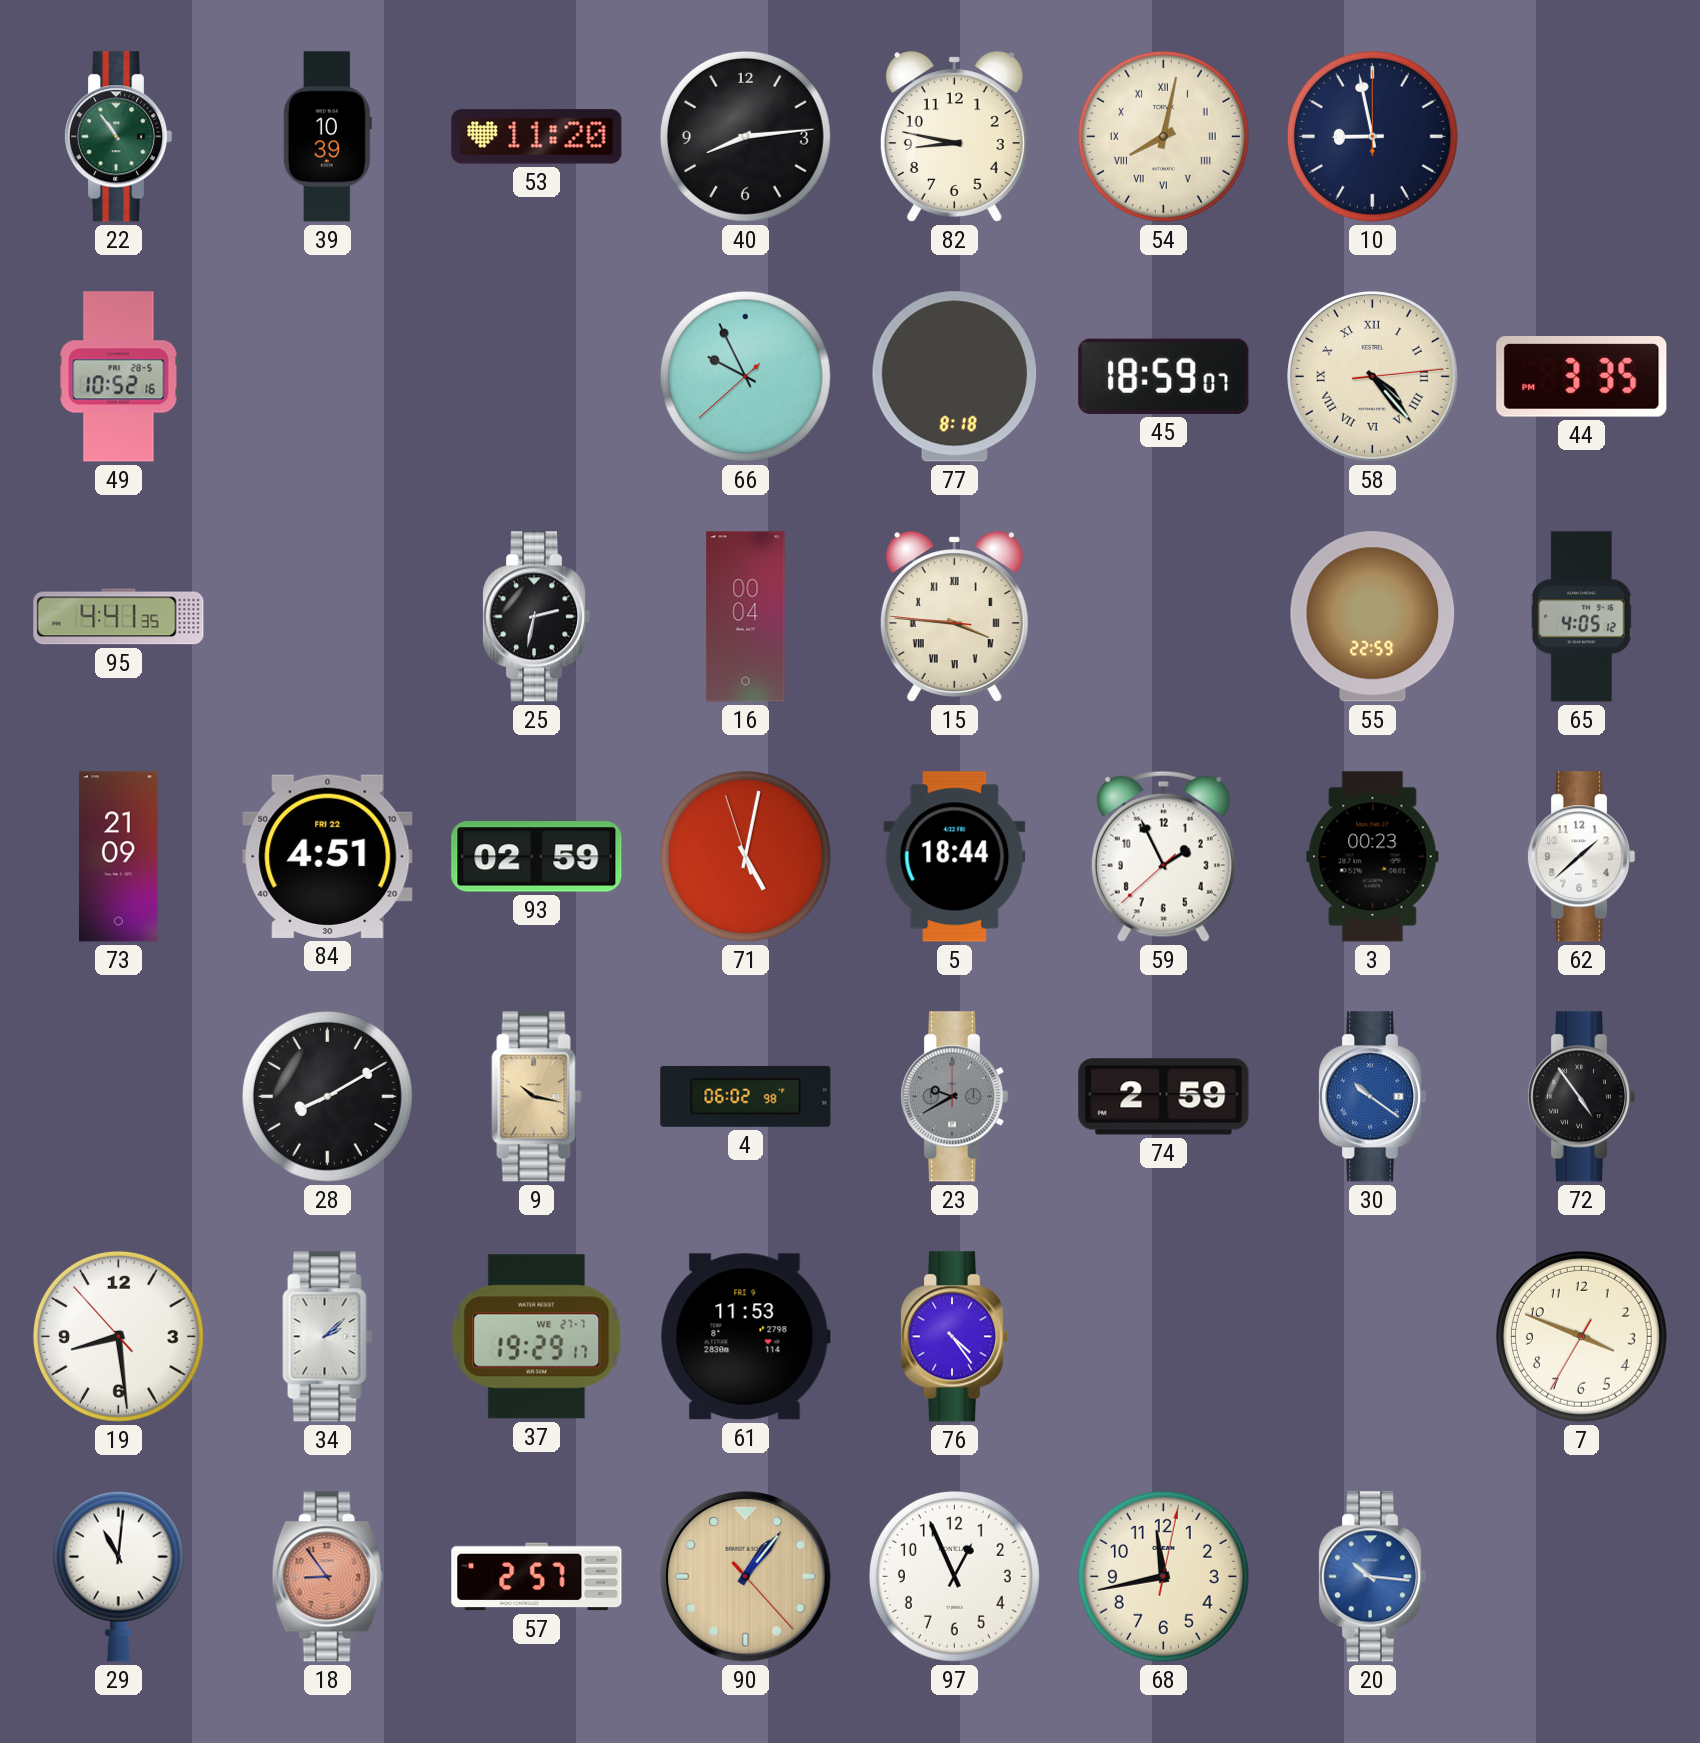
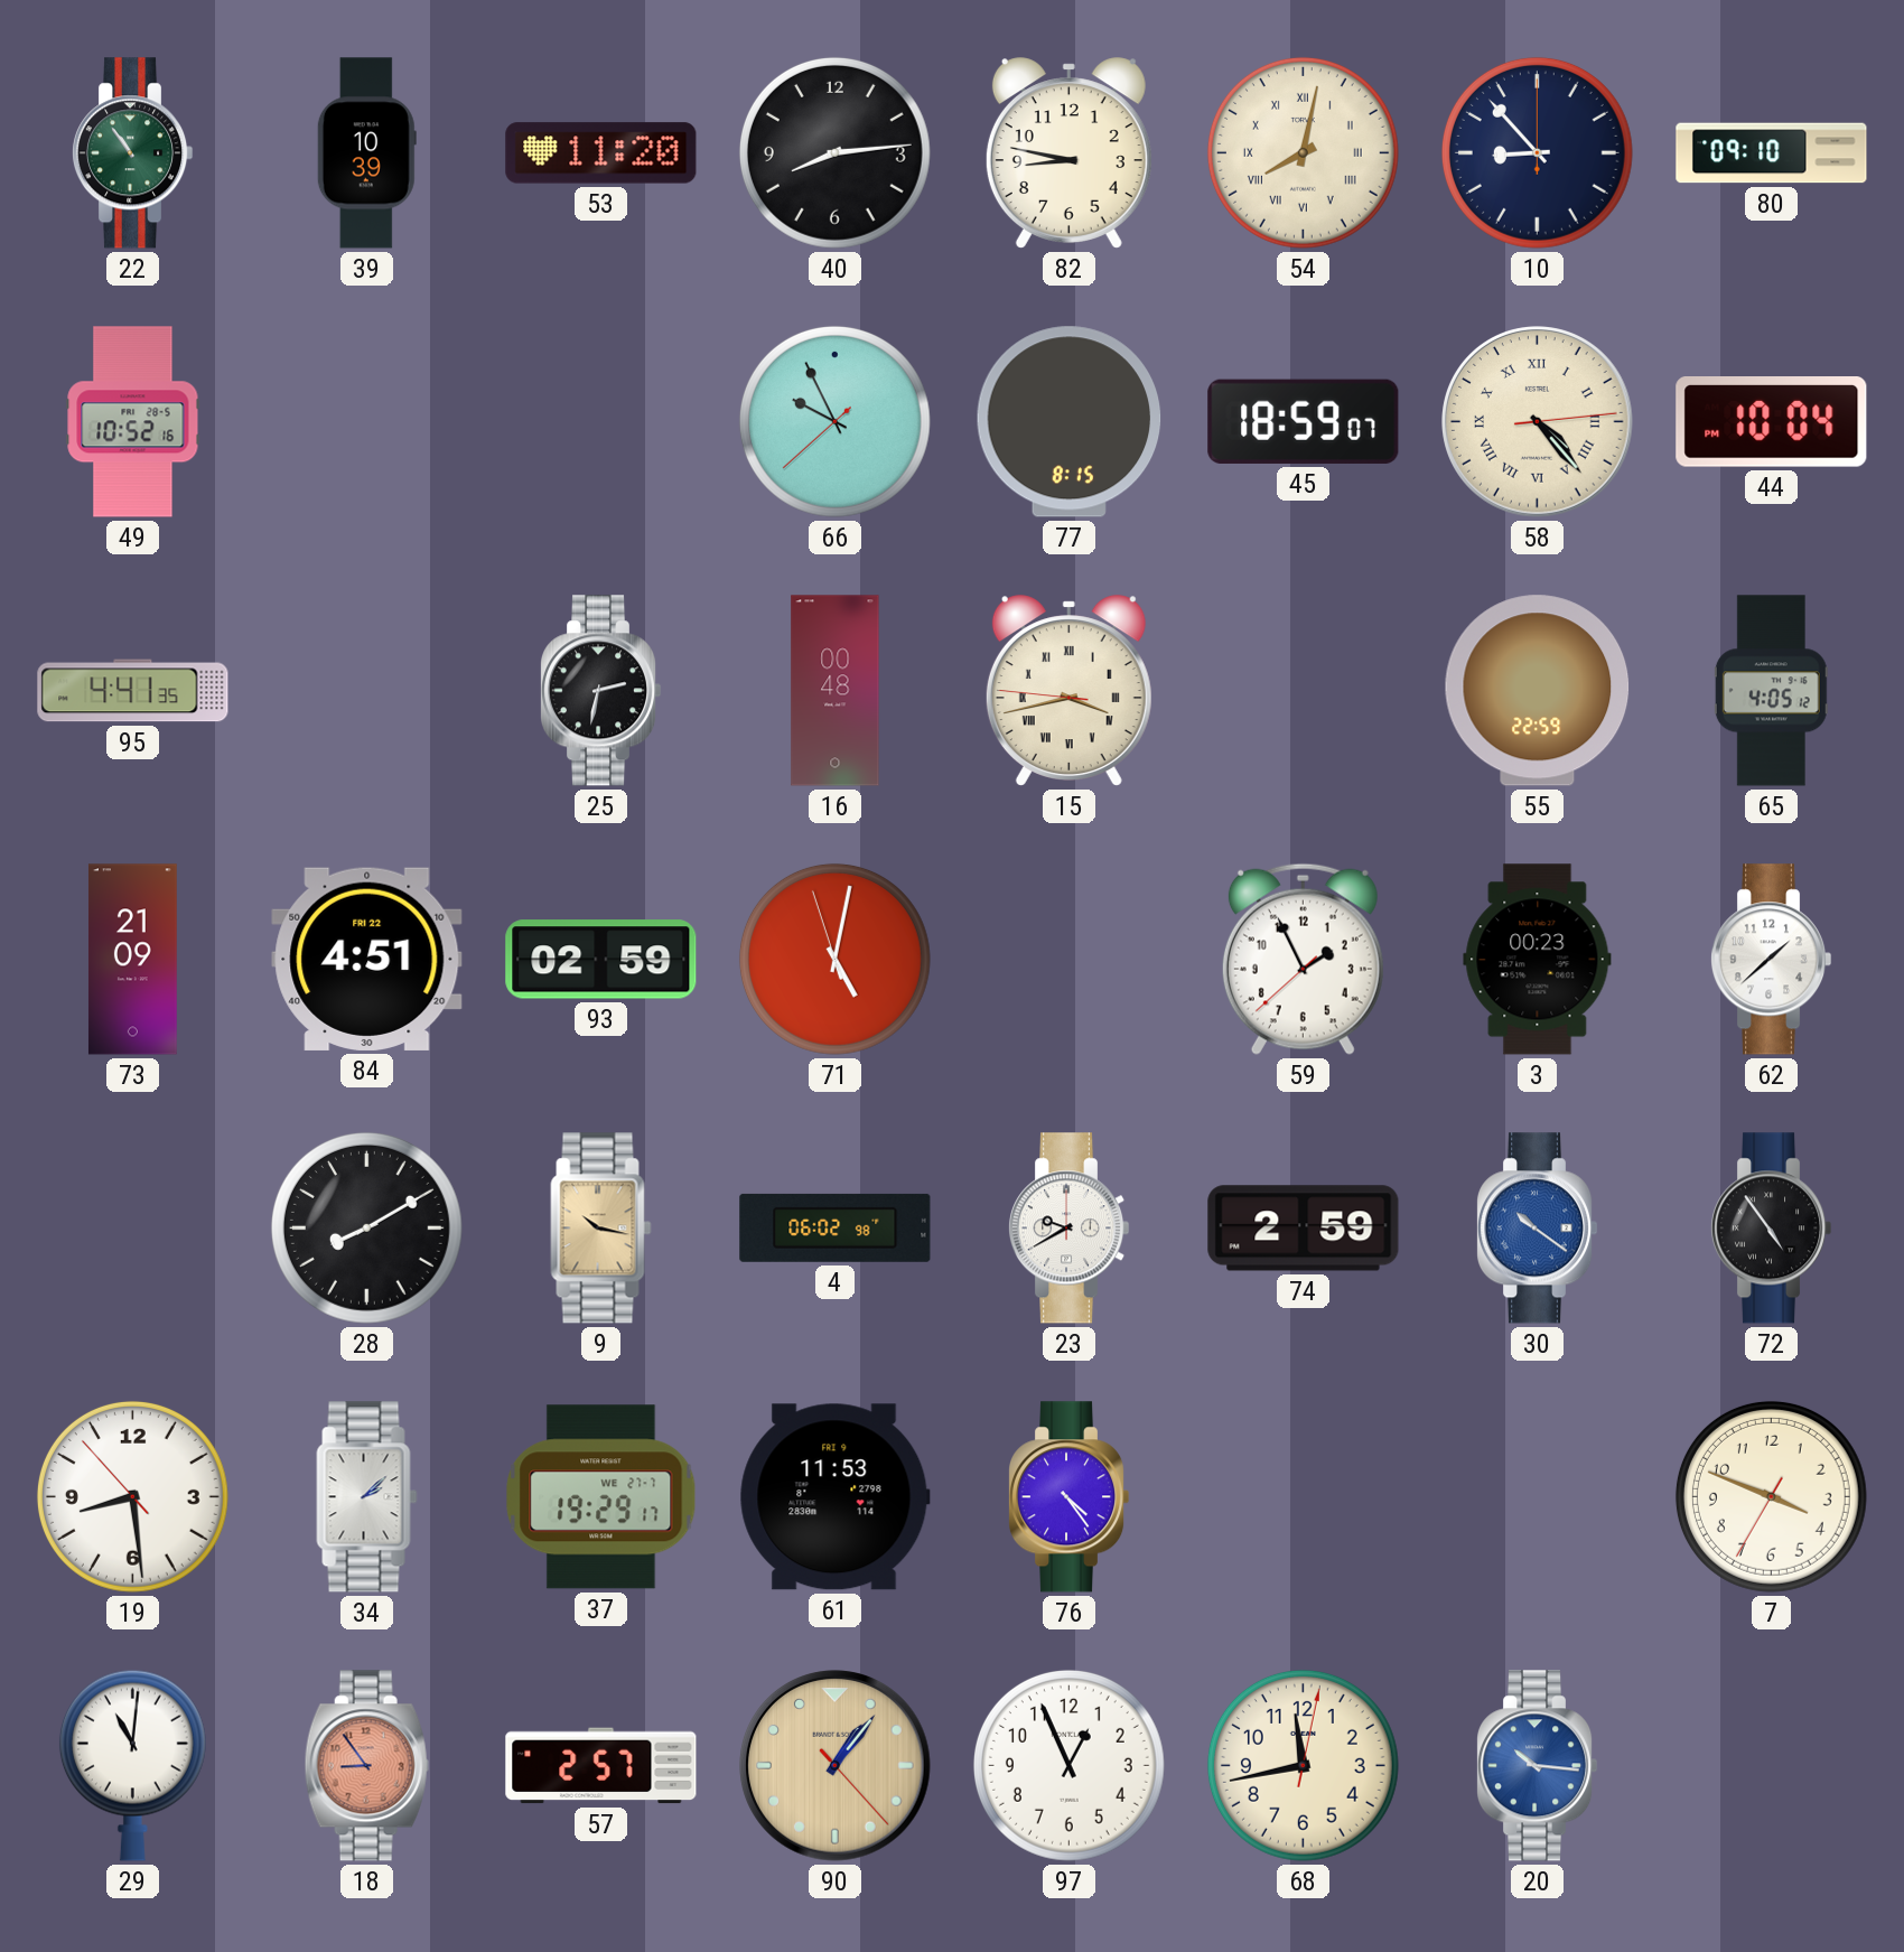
10: 8:58 -> 8:53
80: none -> 09:10
77: 8:18 -> 8:15
44: 3:35 -> 10:04
16: 00:04 -> 00:48
15: 3:45 -> 3:42
5: 18:44 -> none
23 dial: grey -> white
